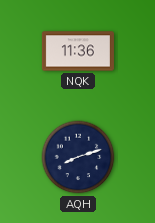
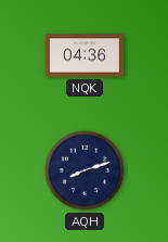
NQK: 11:36 -> 04:36
